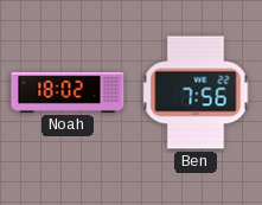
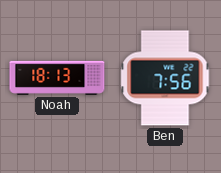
Noah: 18:02 -> 18:13
